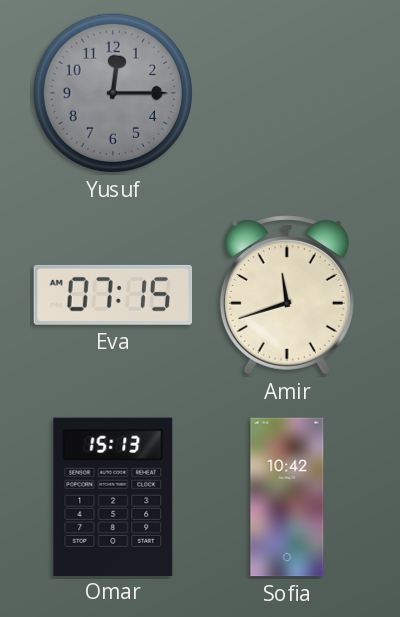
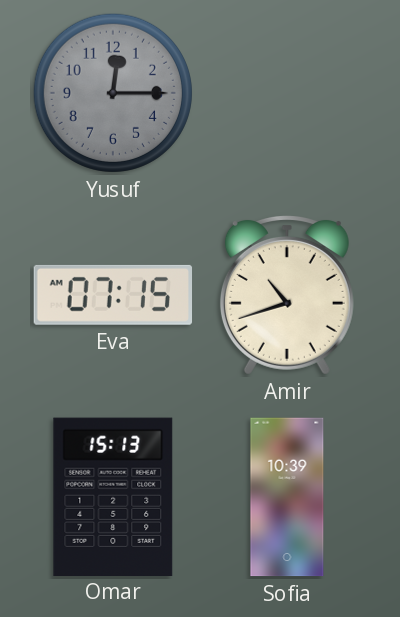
Amir: 11:42 -> 10:42
Sofia: 10:42 -> 10:39
